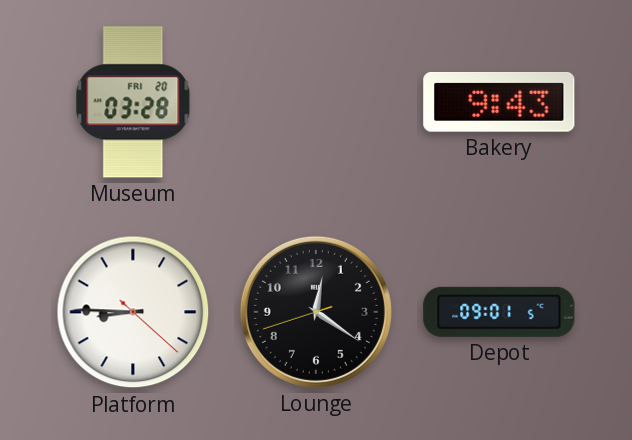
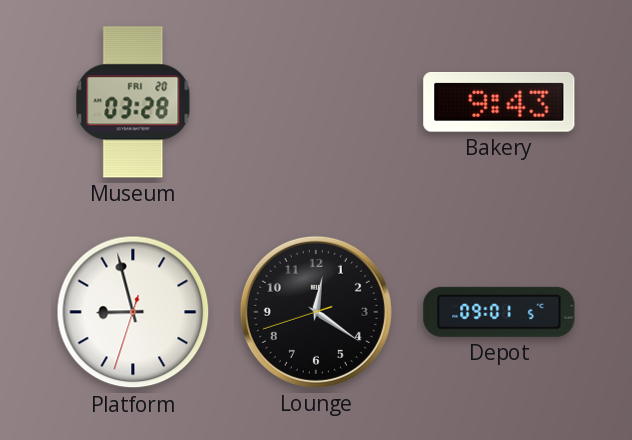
Platform: 8:45 -> 8:57
